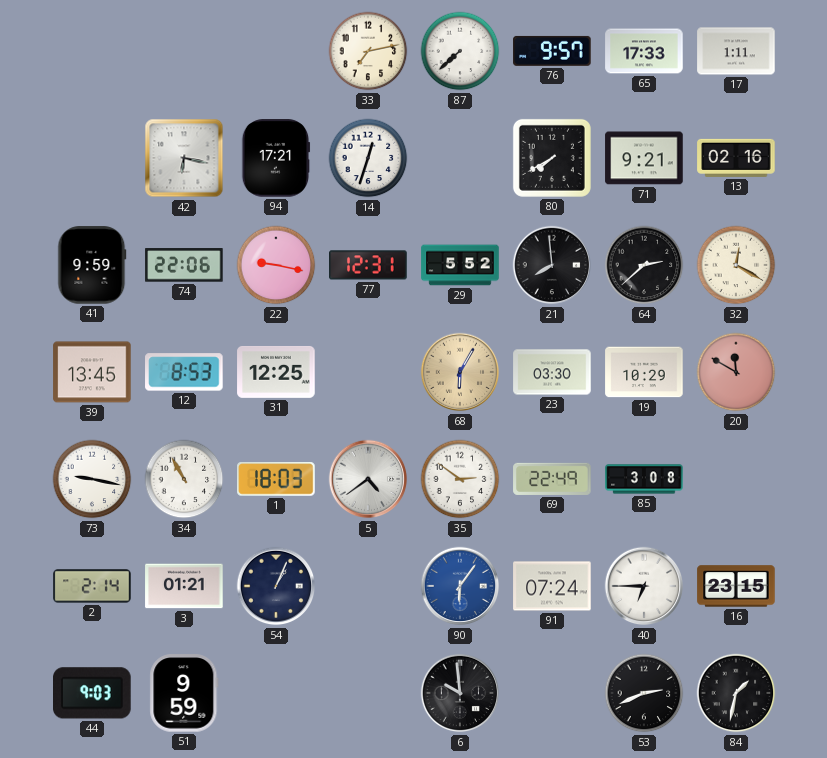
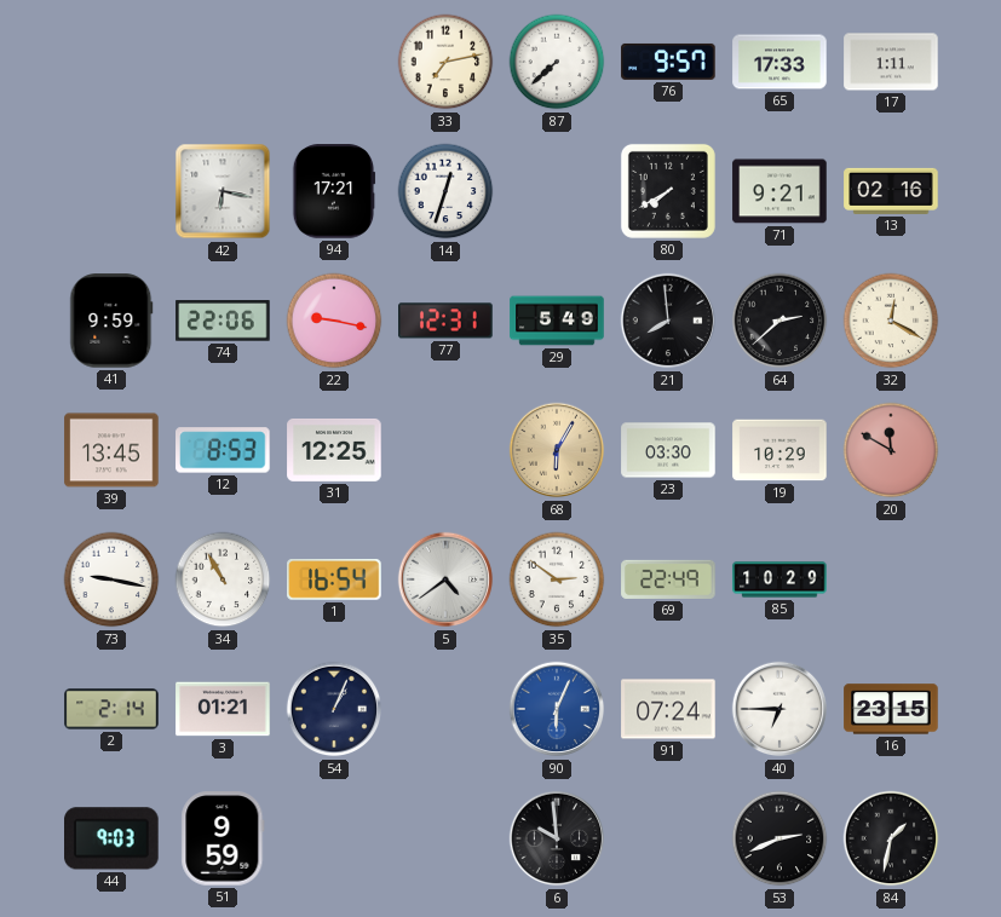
29: 5:52 -> 5:49
1: 18:03 -> 16:54
85: 3:08 -> 10:29
90: 6:06 -> 6:04
